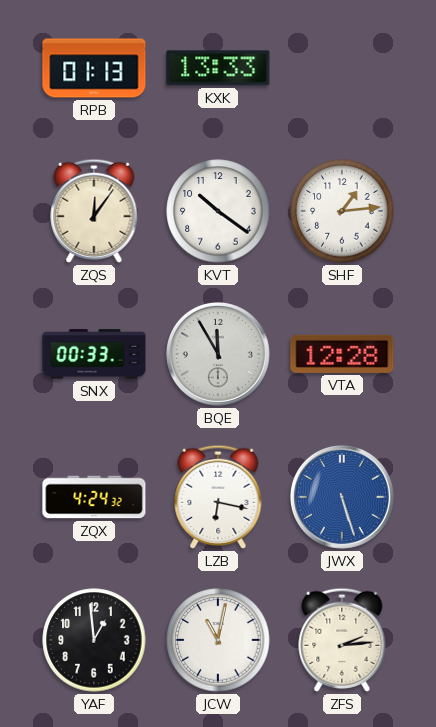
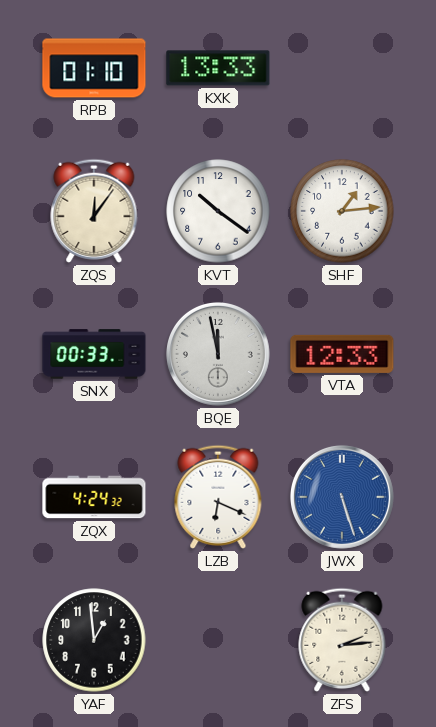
RPB: 01:13 -> 01:10
BQE: 11:55 -> 11:58
VTA: 12:28 -> 12:33
LZB: 6:17 -> 6:19
JCW: 11:02 -> none
